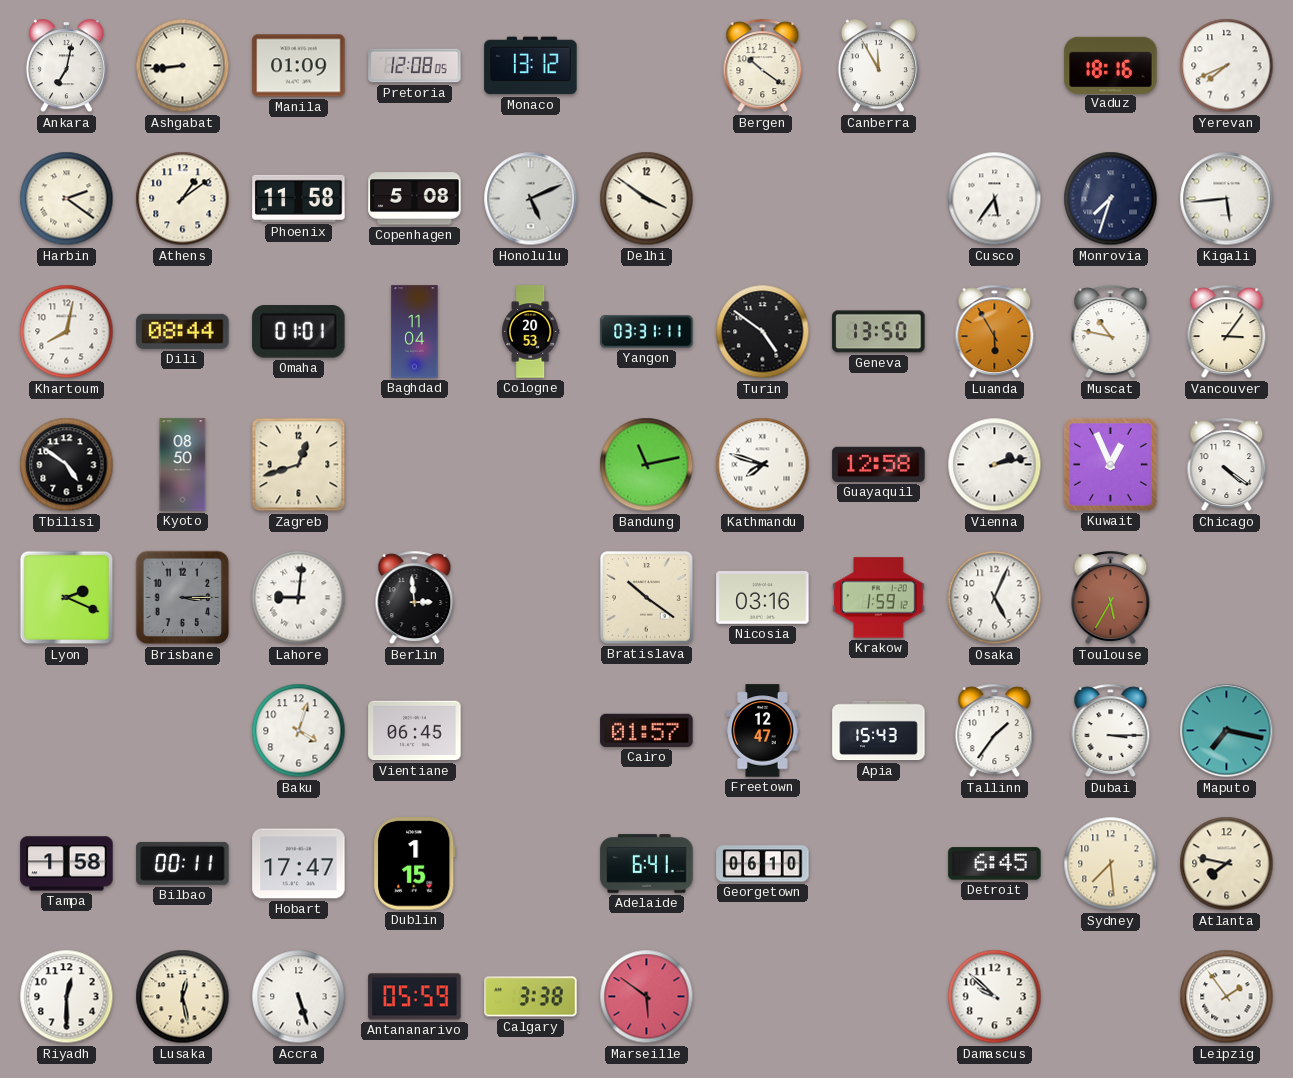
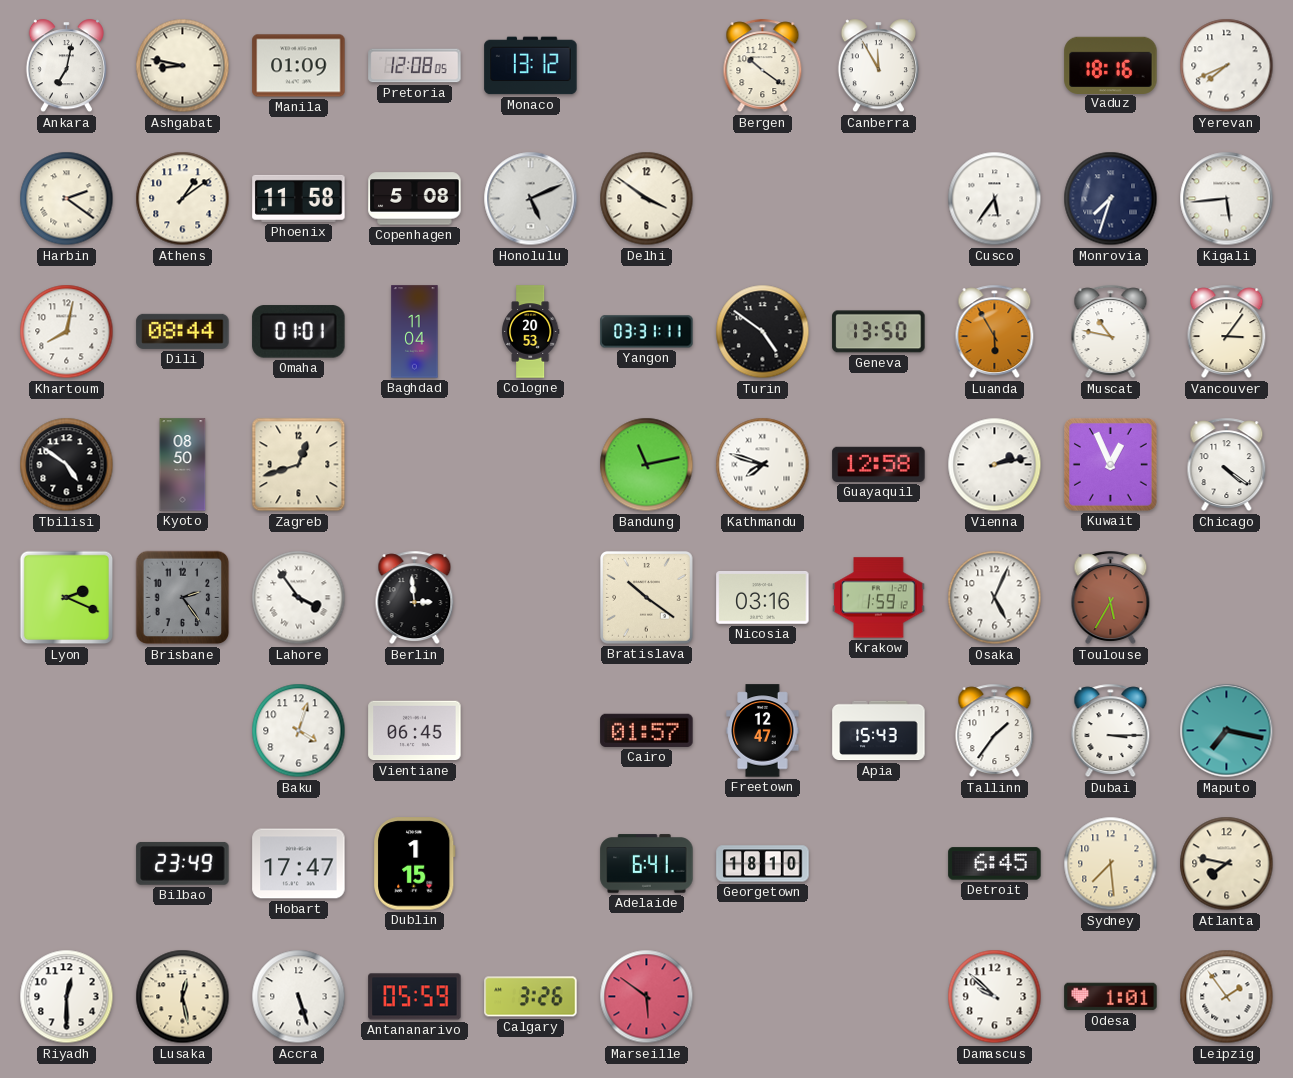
Ashgabat: 8:44 -> 8:47
Brisbane: 3:15 -> 2:24
Lahore: 9:01 -> 3:54
Tampa: 1:58 -> none
Bilbao: 00:11 -> 23:49
Georgetown: 06:10 -> 18:10
Calgary: 3:38 -> 3:26
Odesa: none -> 1:01
